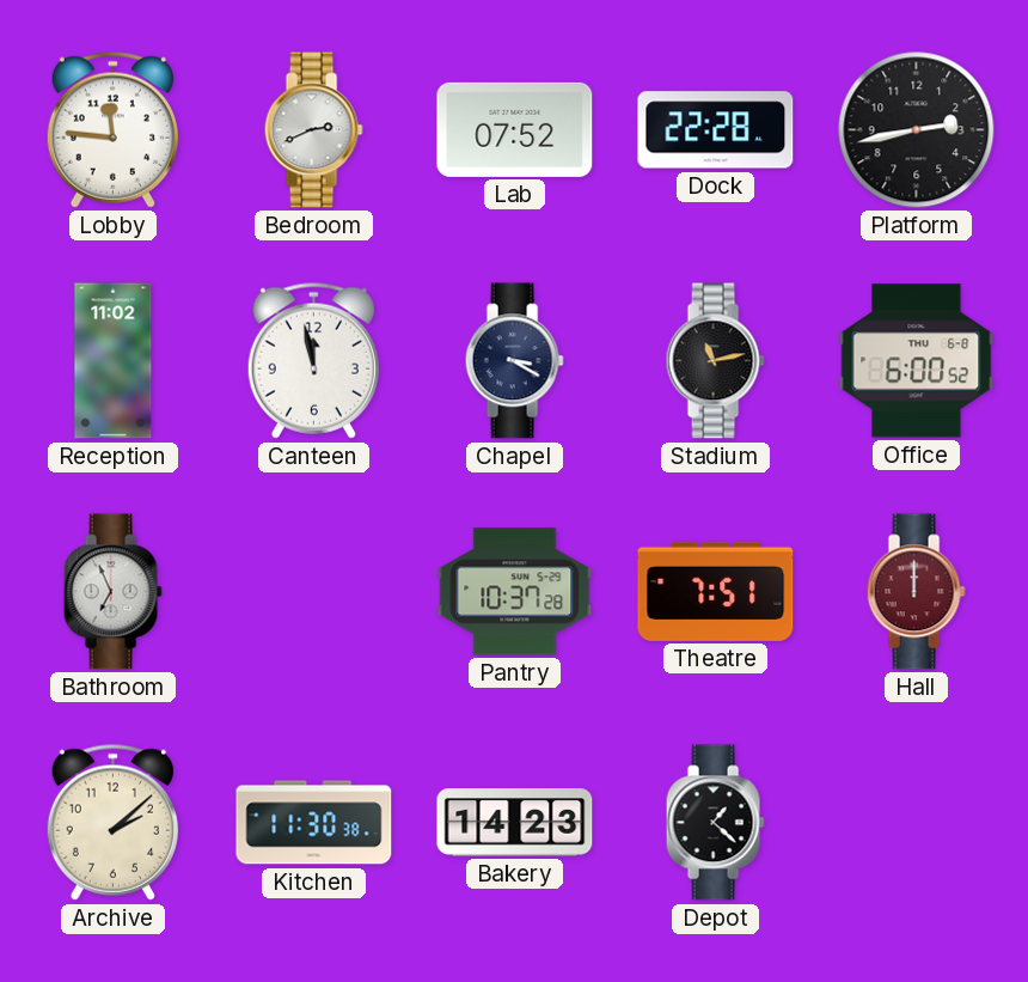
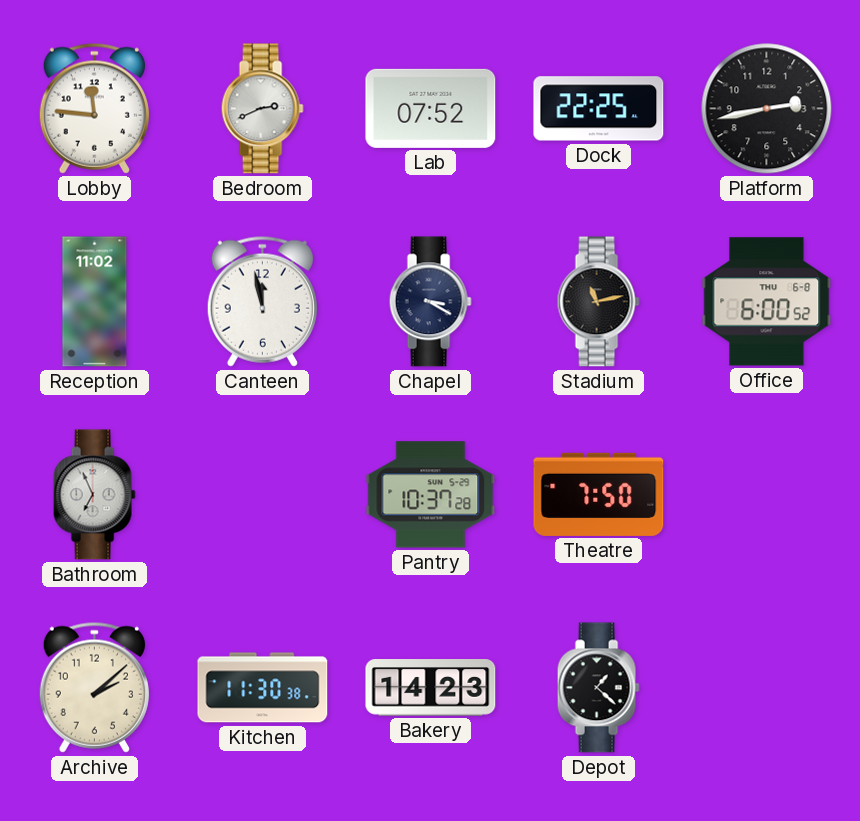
Dock: 22:28 -> 22:25
Theatre: 7:51 -> 7:50
Hall: 12:00 -> none
